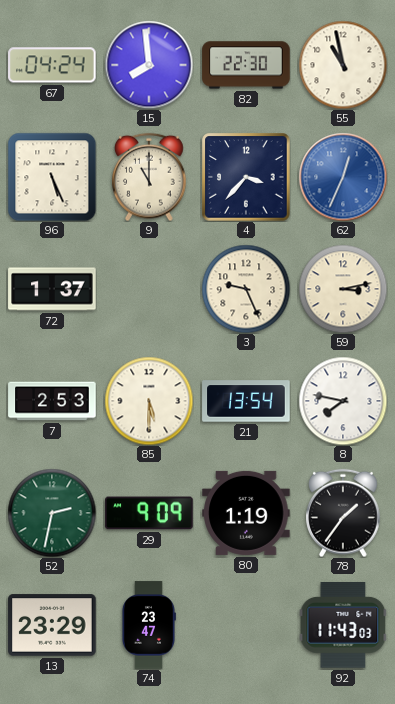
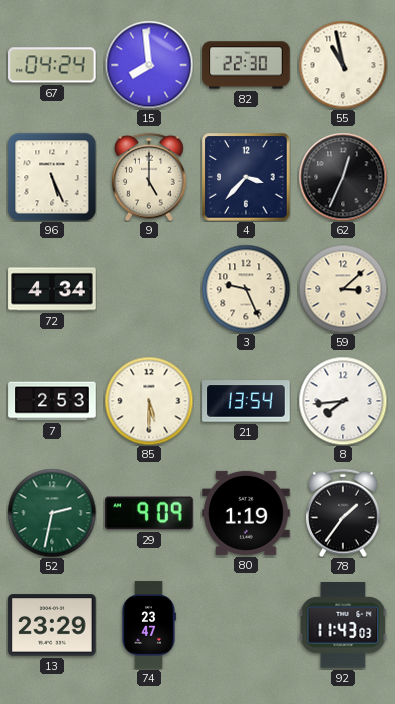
9: 11:00 -> 5:00
62 dial: blue -> black
72: 1:37 -> 4:34
59: 3:13 -> 3:08
8: 7:47 -> 7:44
